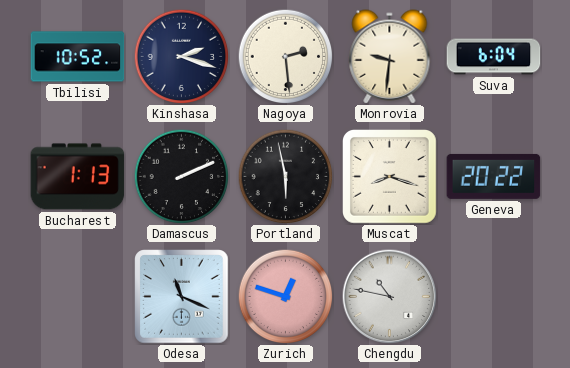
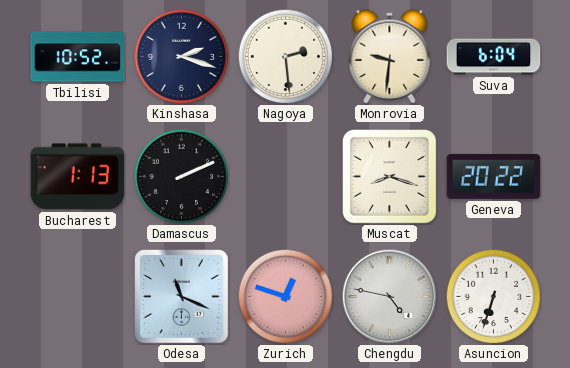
Portland: 5:58 -> none
Chengdu: 10:47 -> 4:47
Asuncion: none -> 6:33
